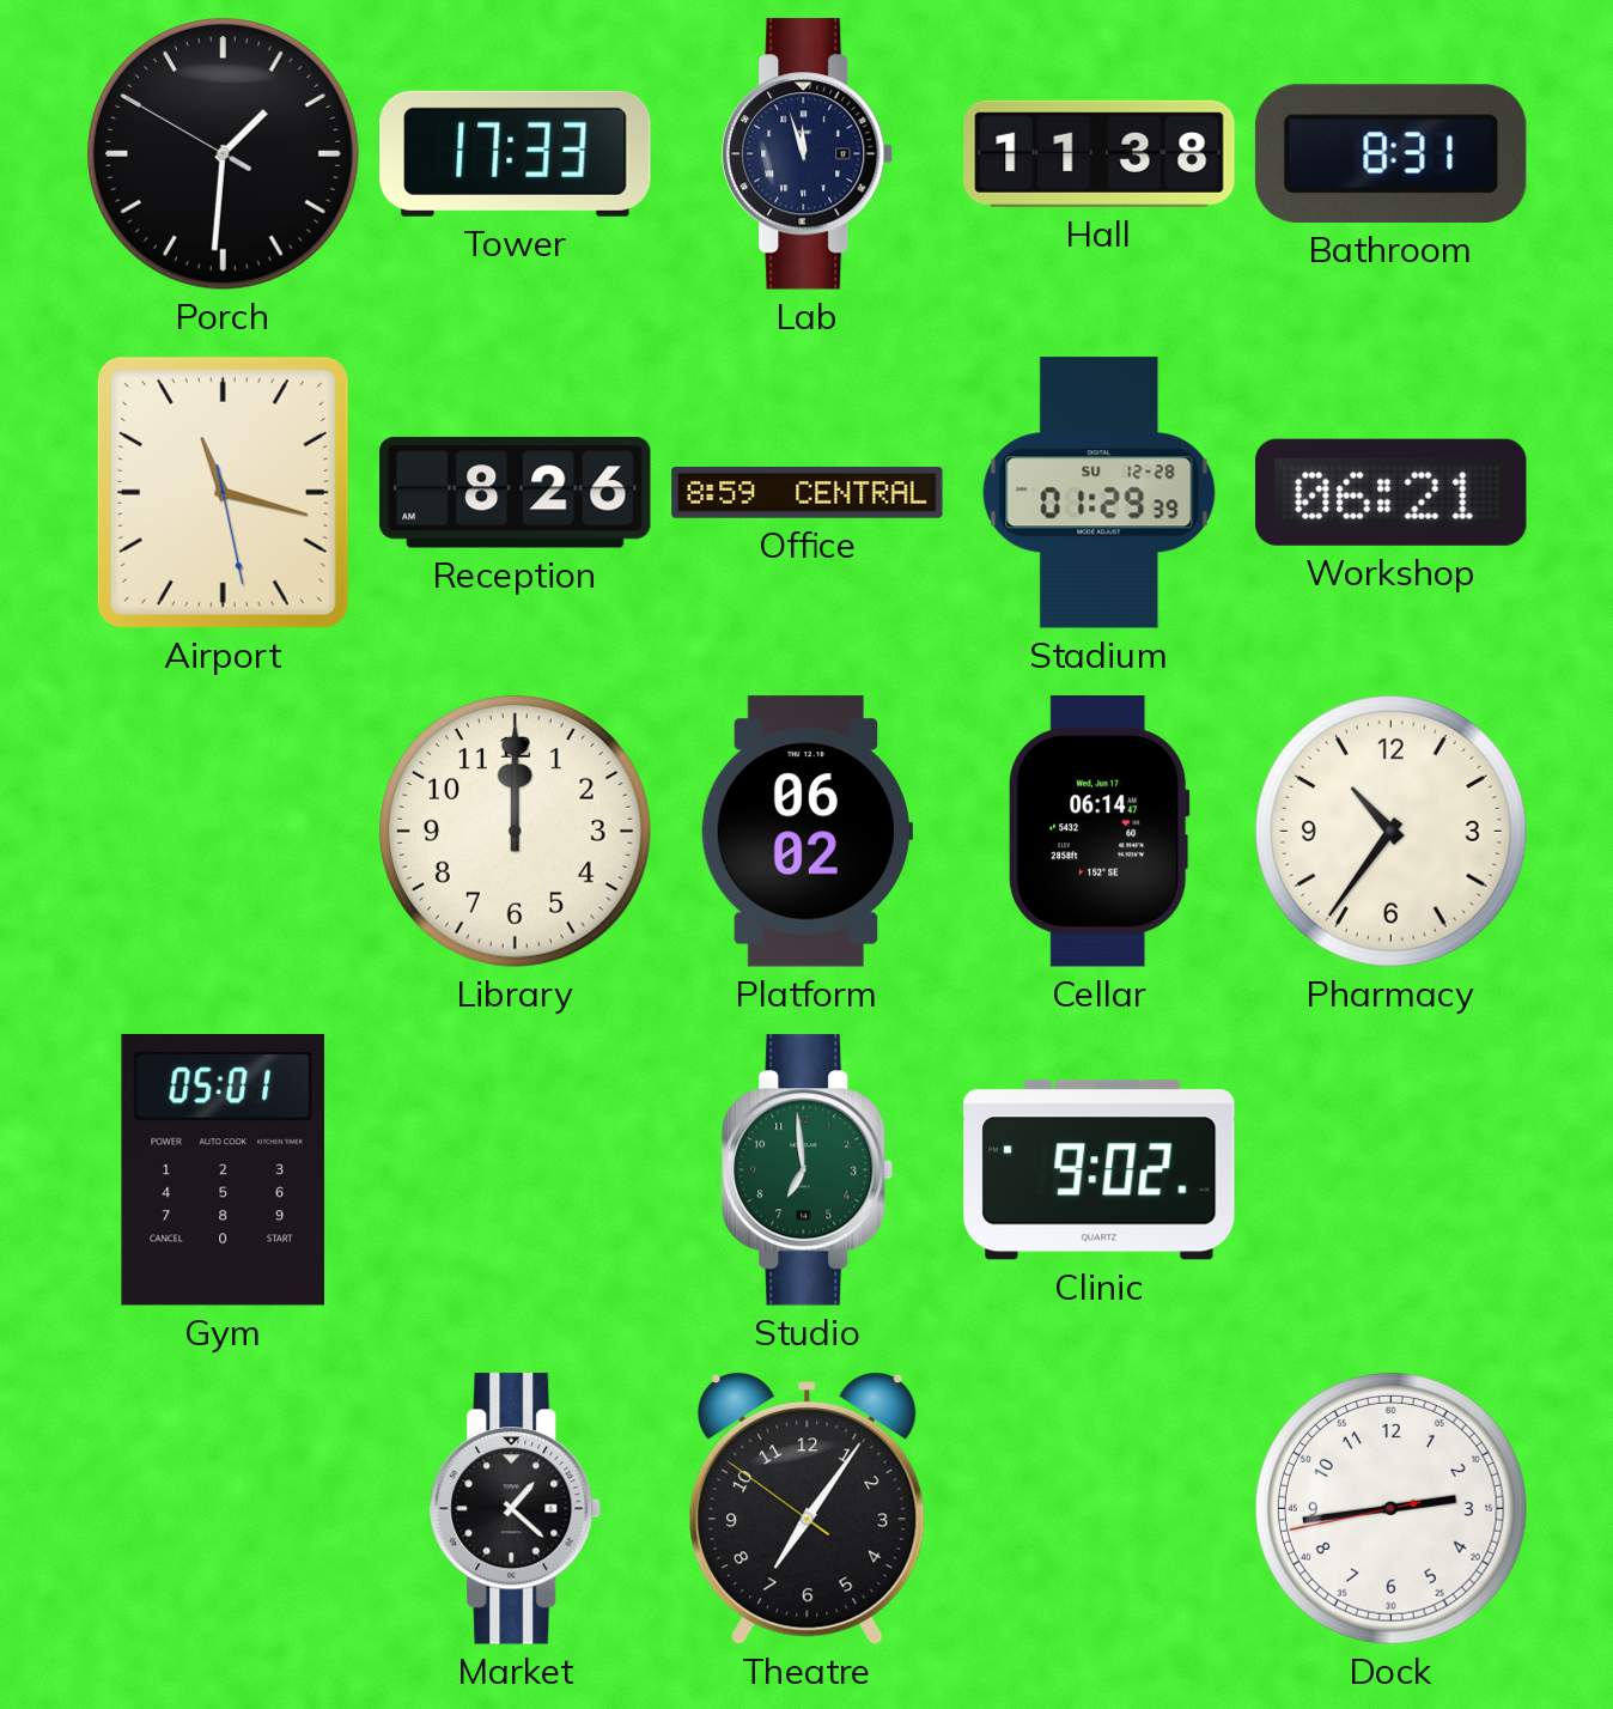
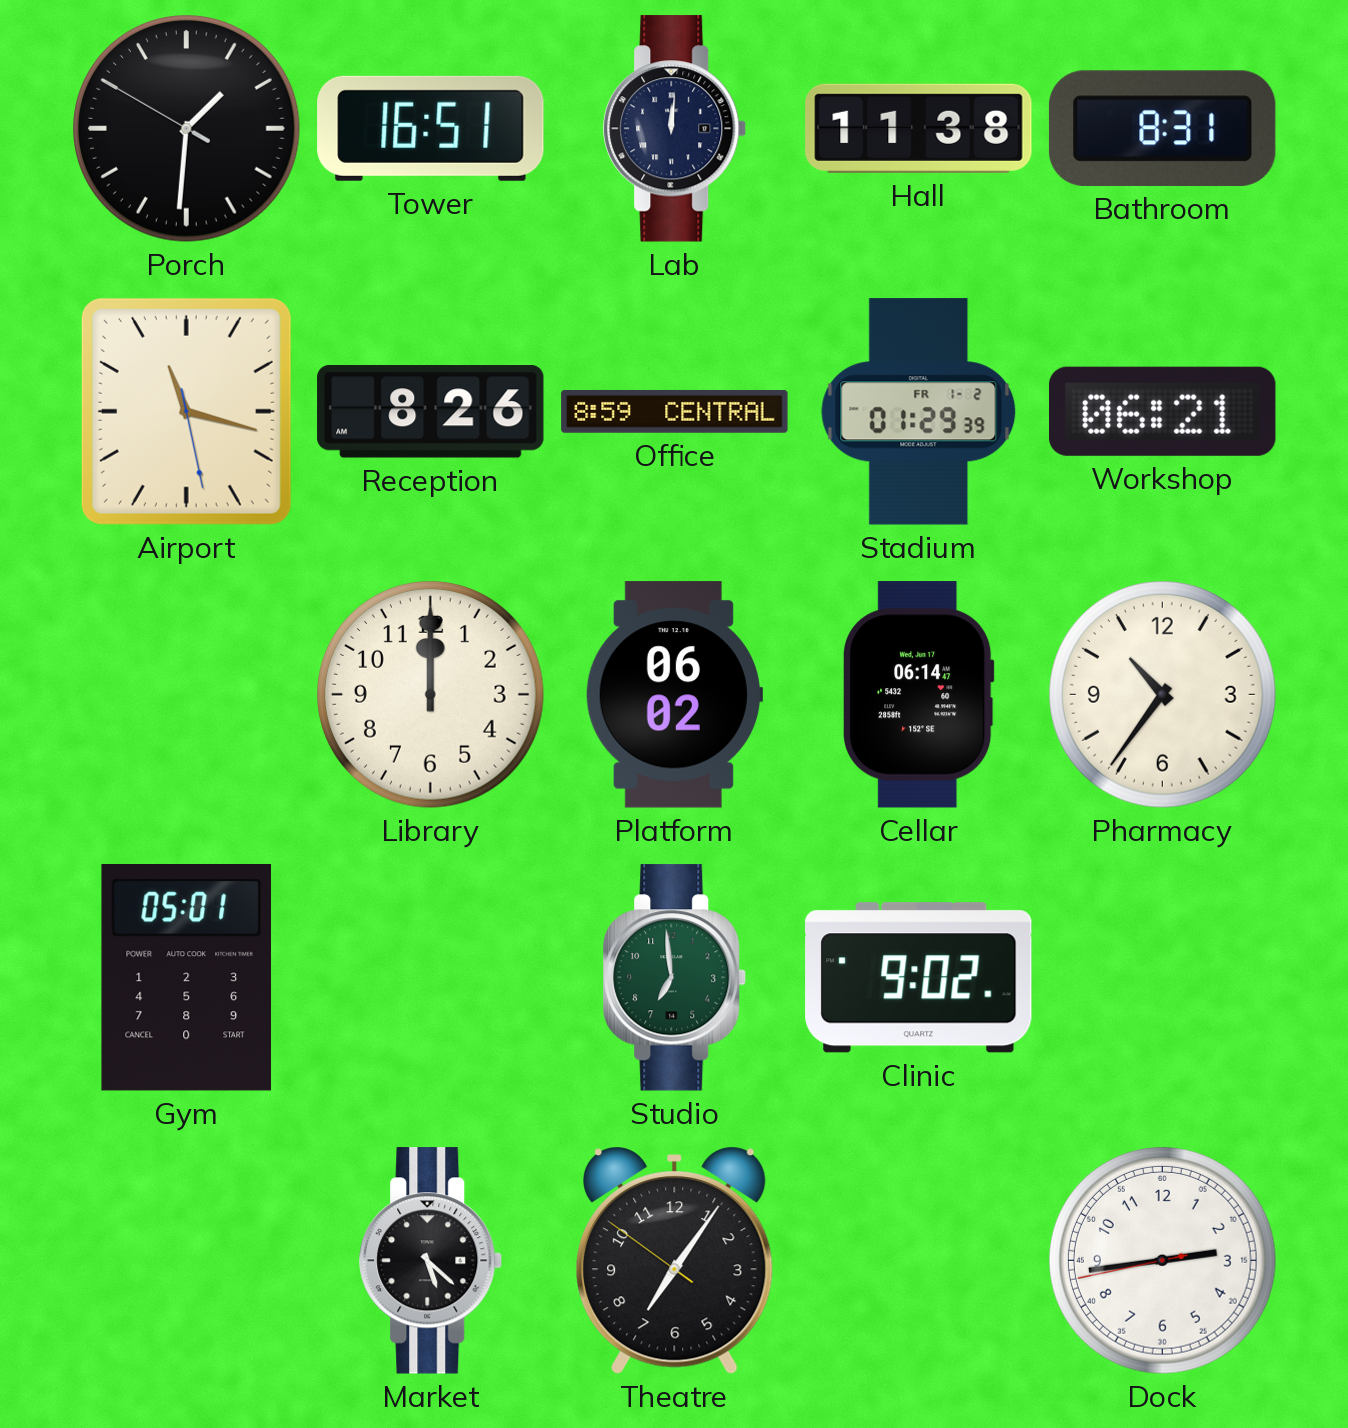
Tower: 17:33 -> 16:51
Lab: 11:57 -> 12:01
Stadium date: SU 12-28 -> FR 1-2
Market: 1:22 -> 5:22
